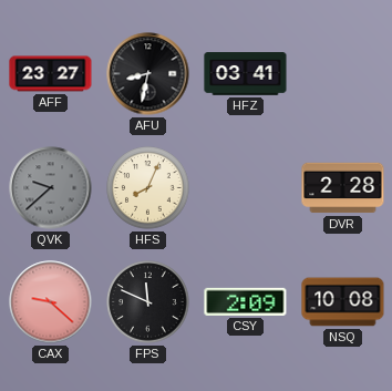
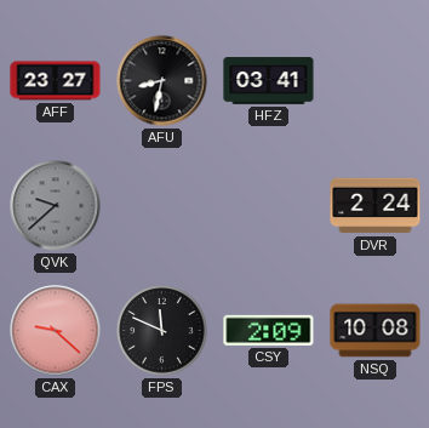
HFS: 8:04 -> none
DVR: 2:28 -> 2:24
